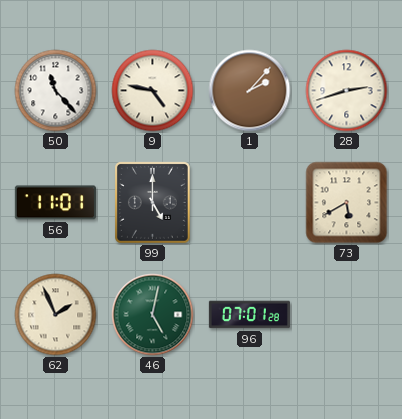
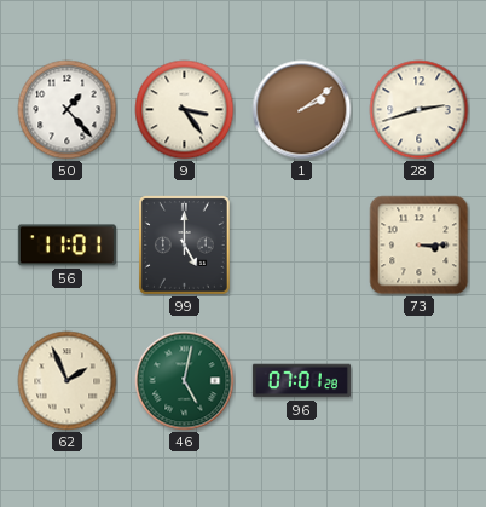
50: 11:23 -> 1:23
9: 4:47 -> 3:24
1: 2:07 -> 2:09
73: 5:40 -> 3:15
